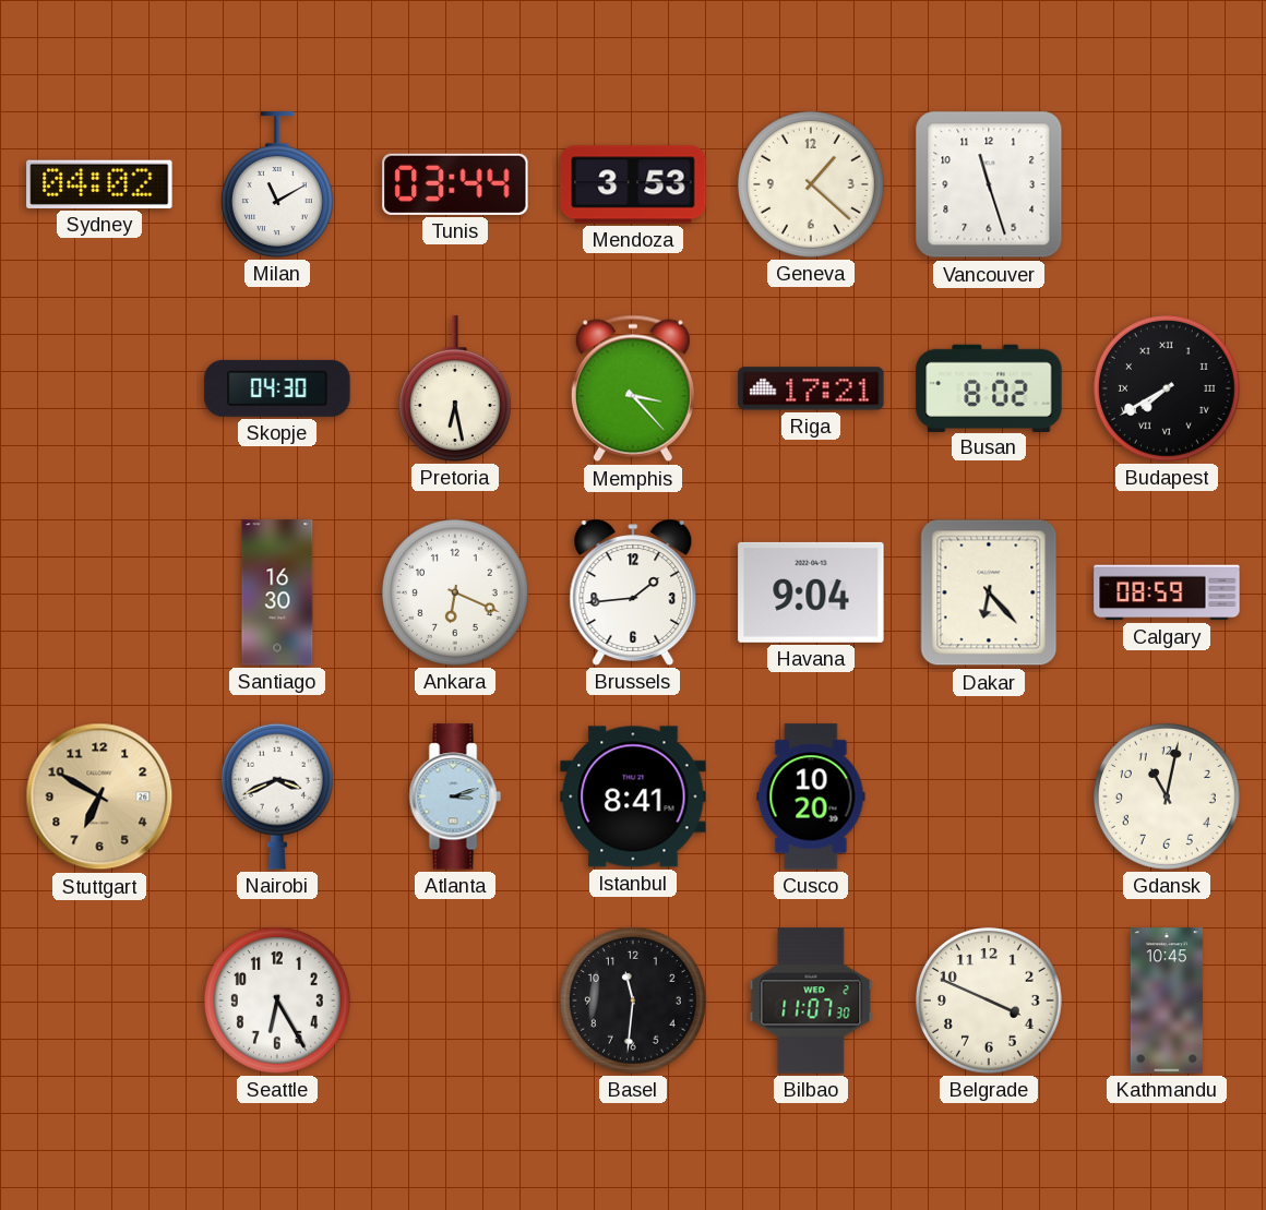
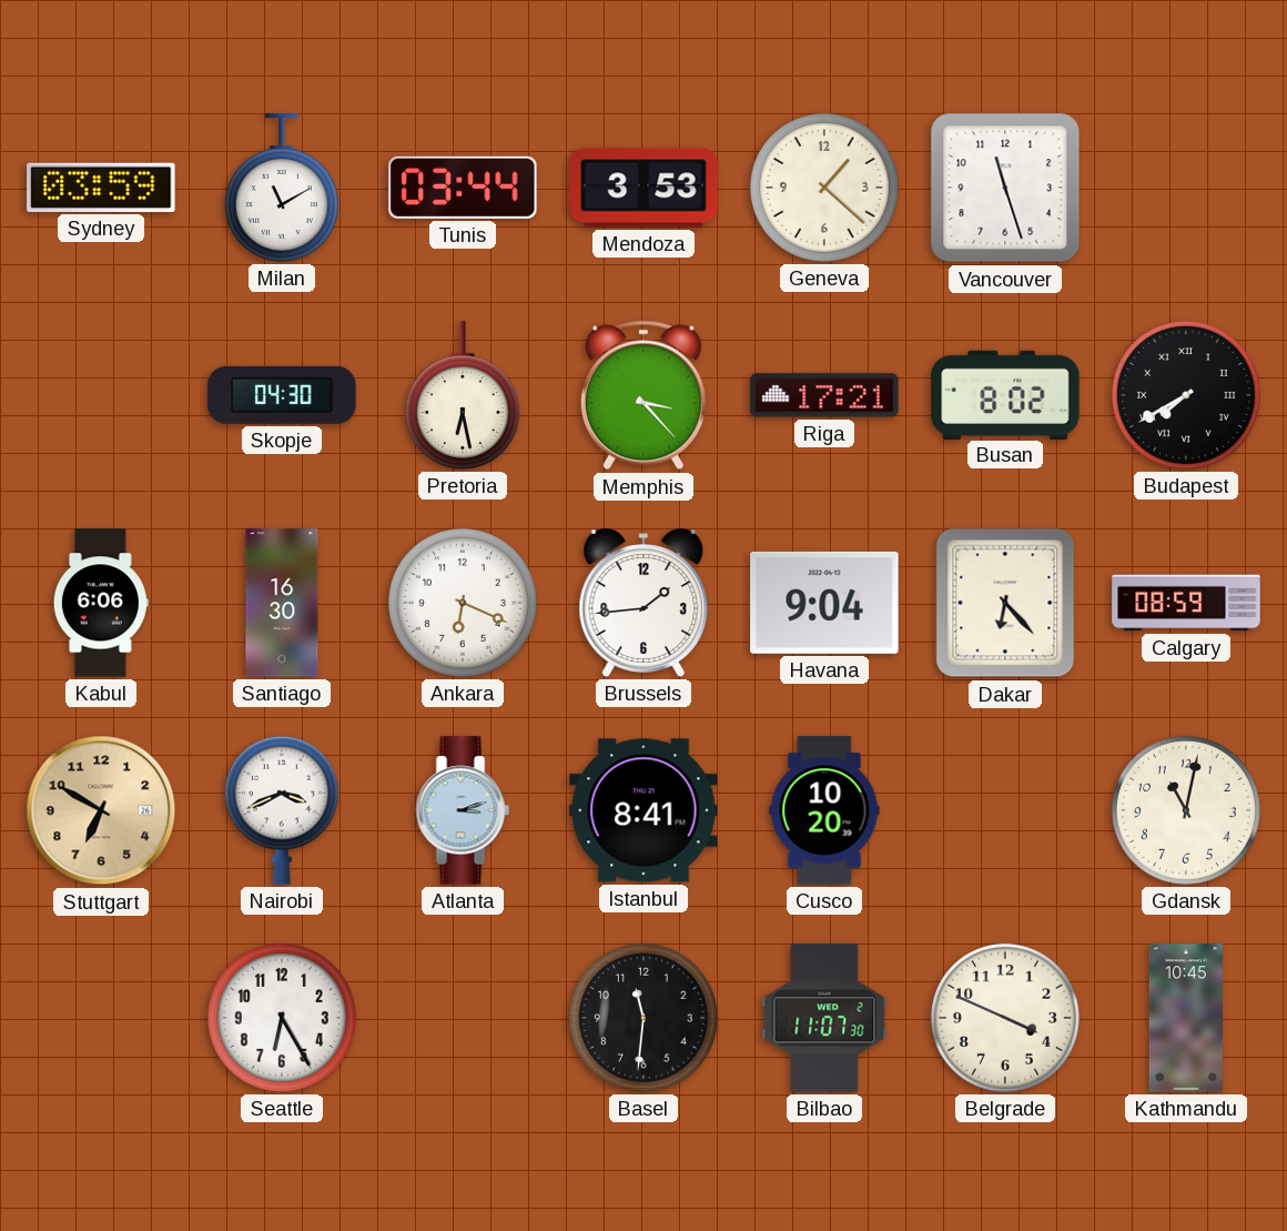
Sydney: 04:02 -> 03:59
Kabul: none -> 6:06
